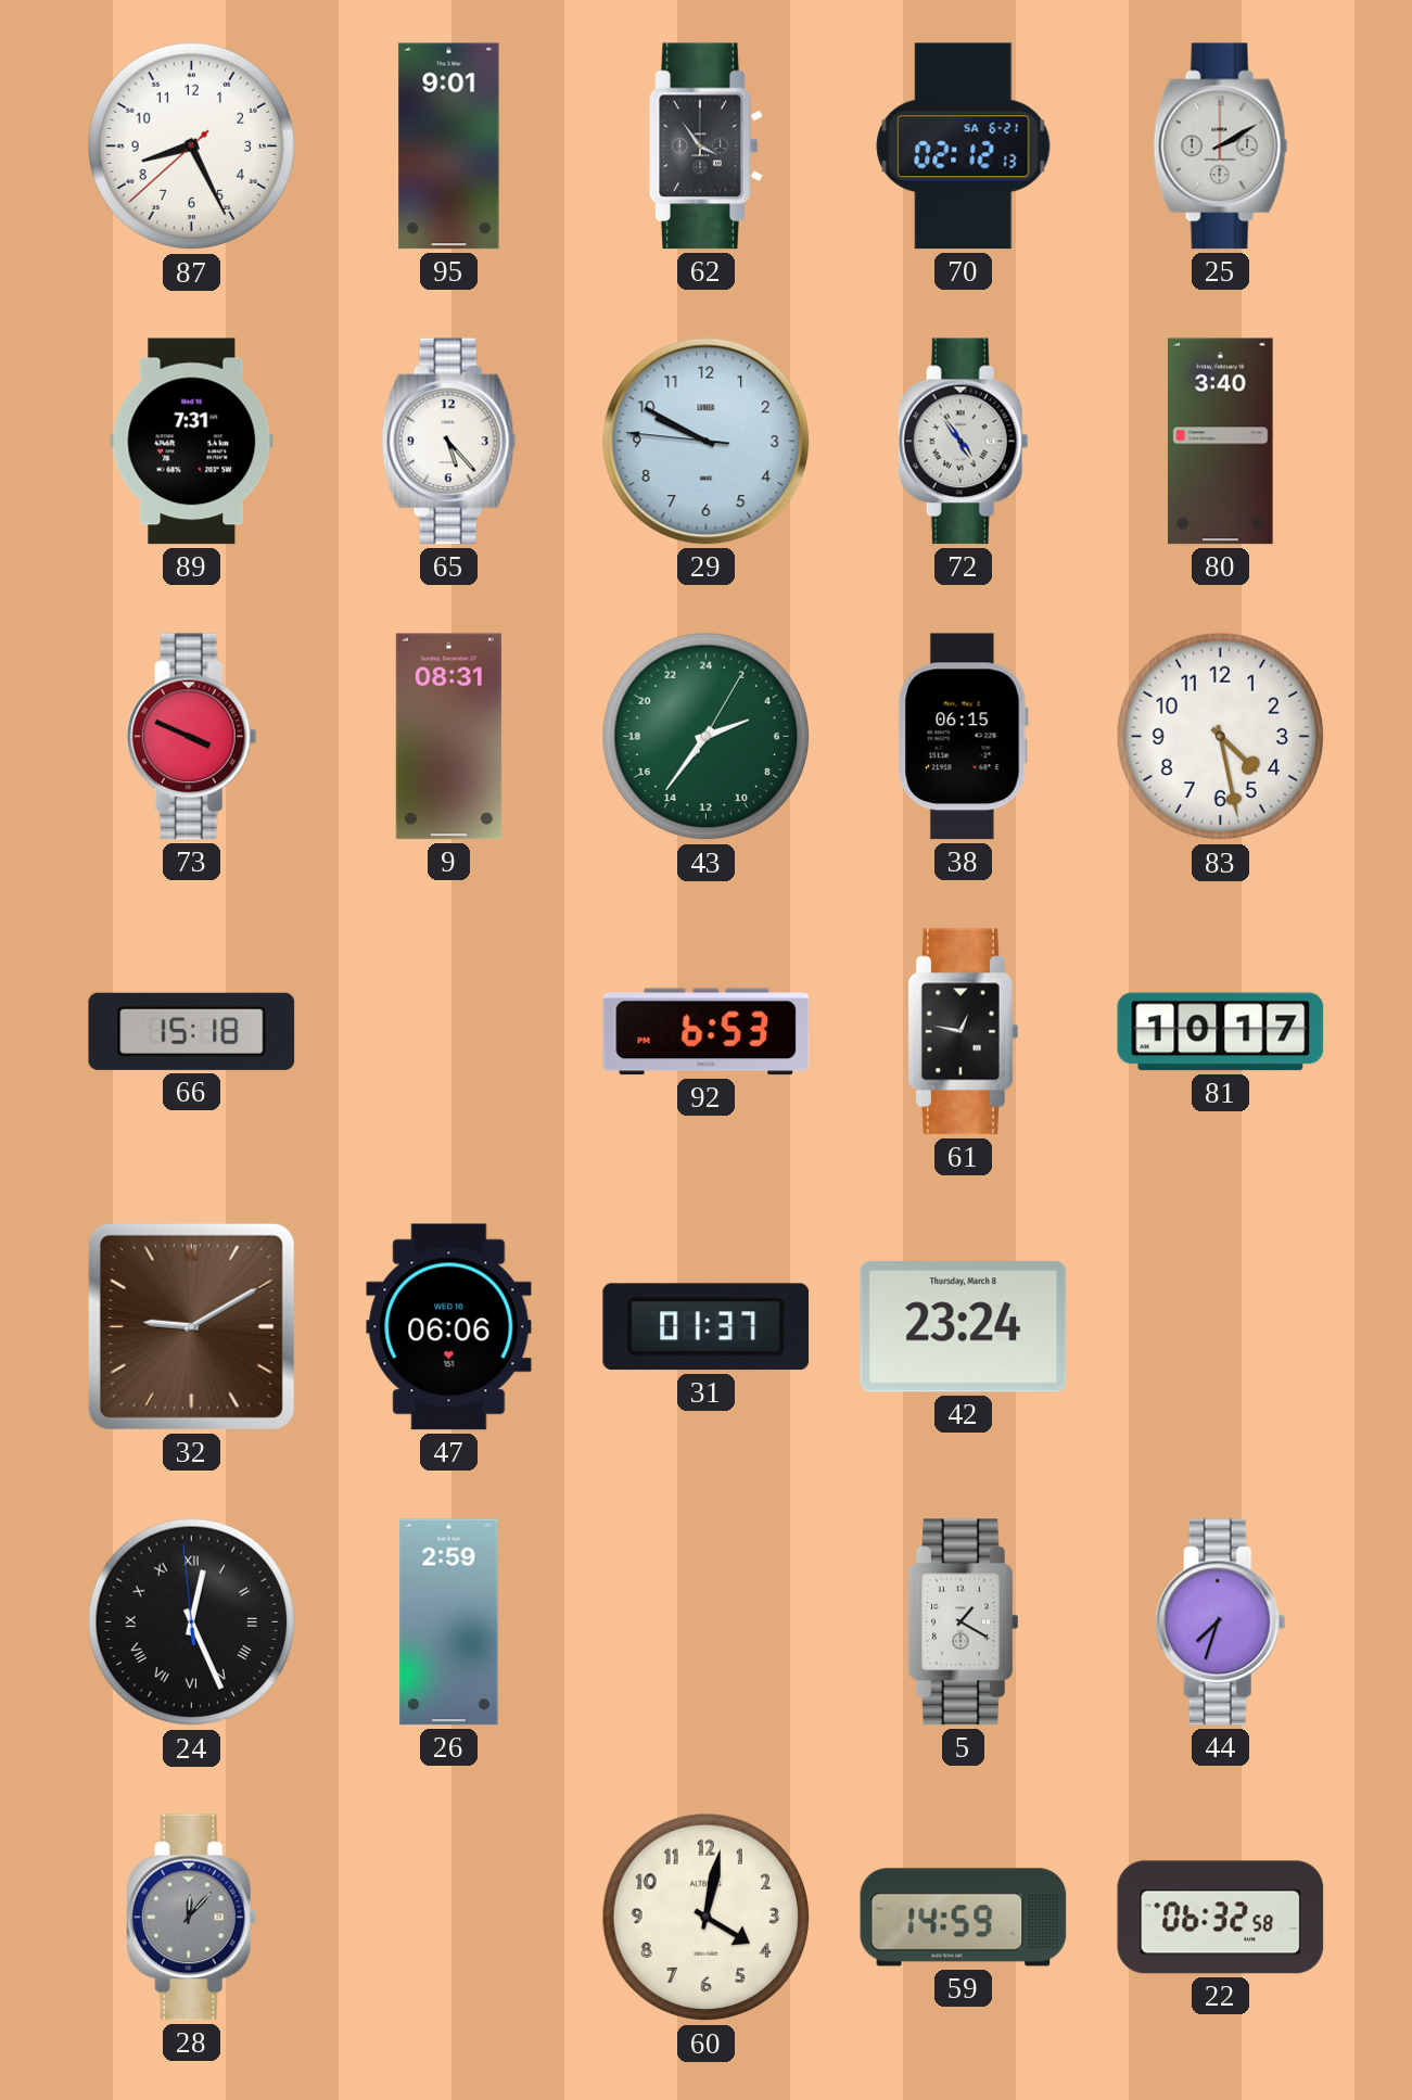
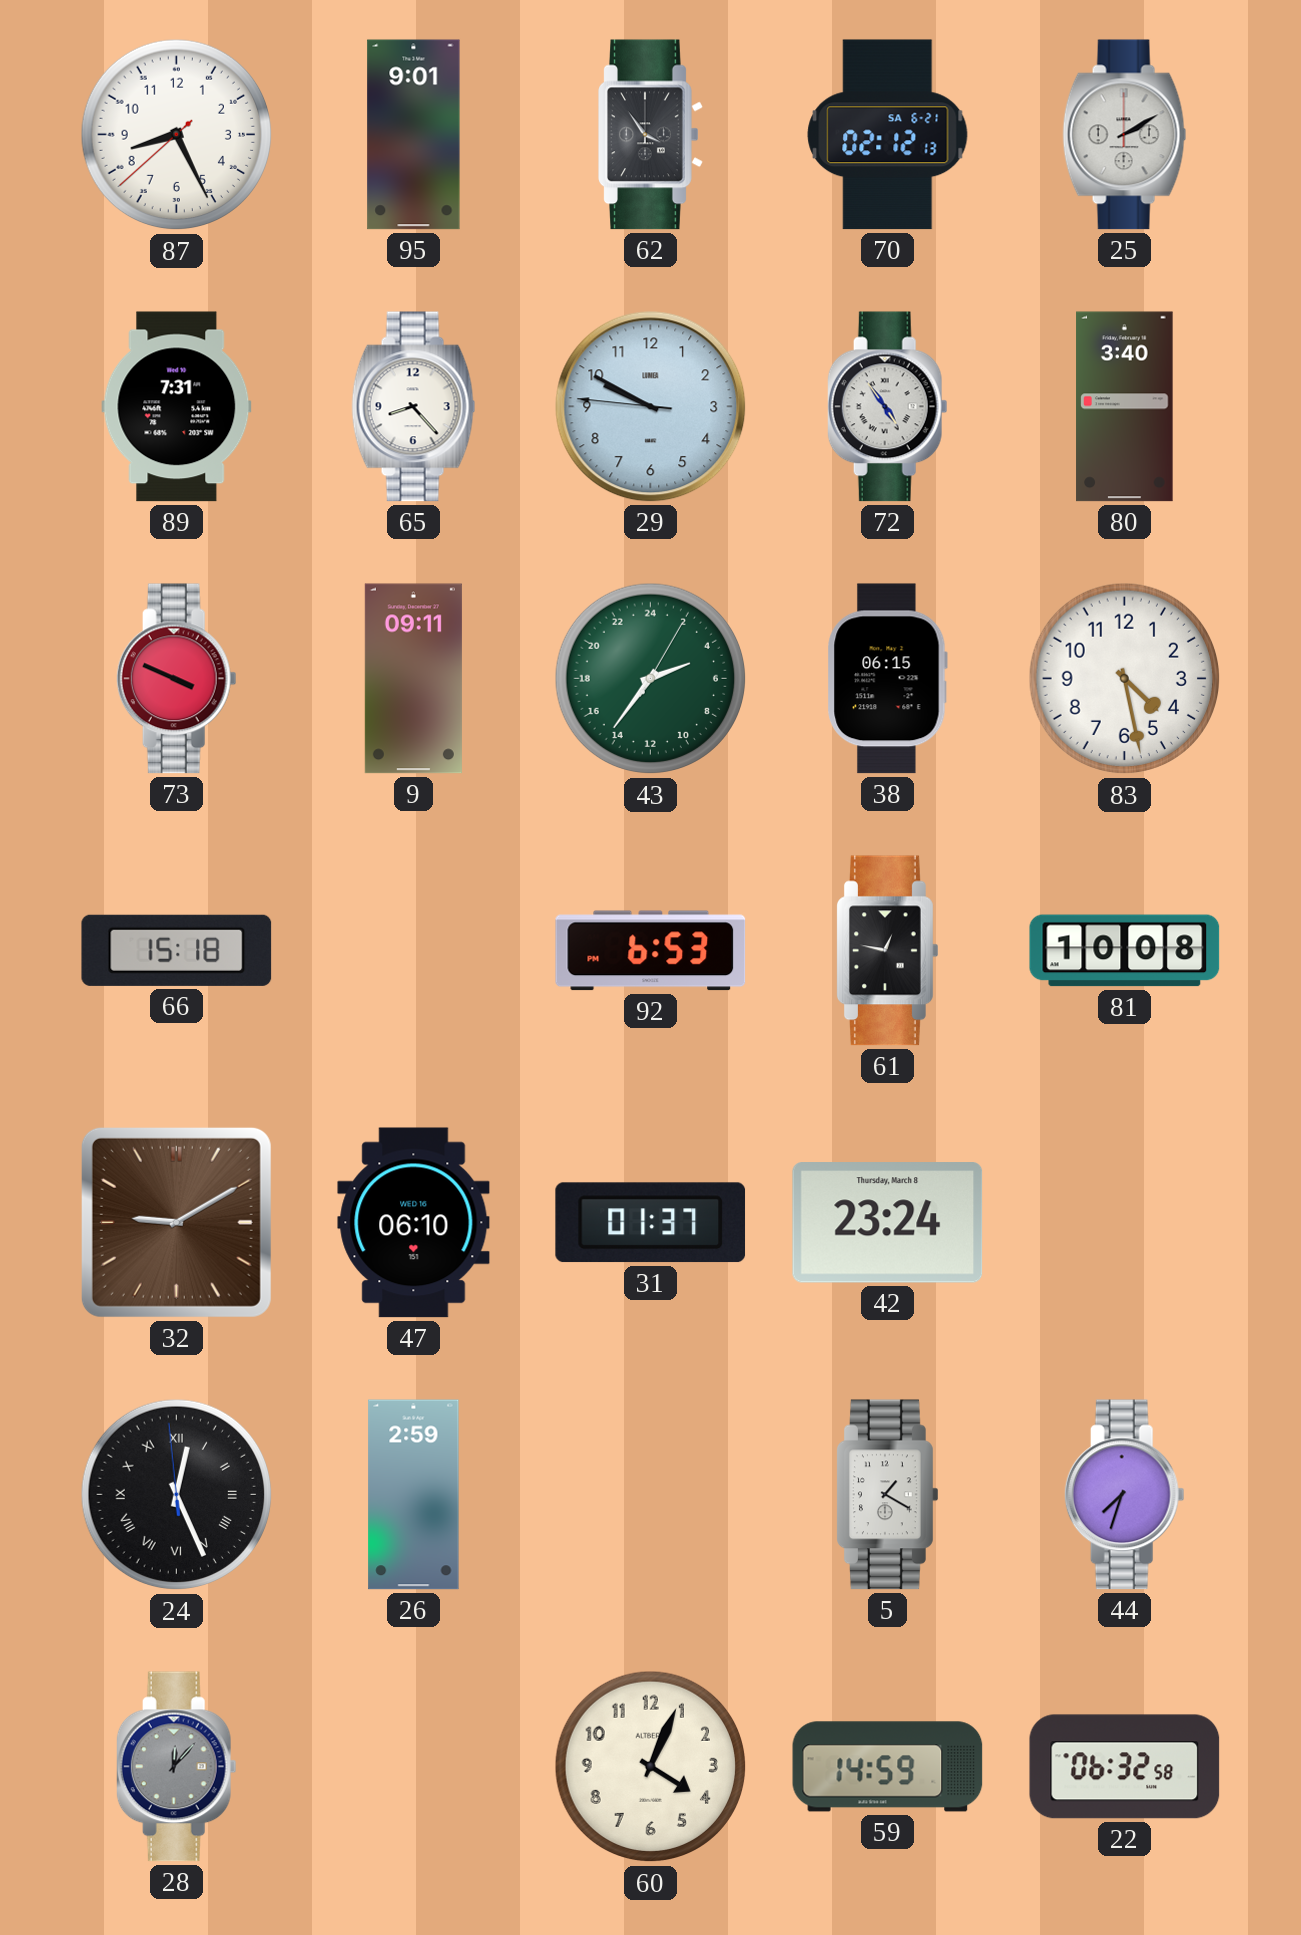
65: 5:23 -> 8:23
9: 08:31 -> 09:11
81: 10:17 -> 10:08
47: 06:06 -> 06:10
60: 4:02 -> 4:04
